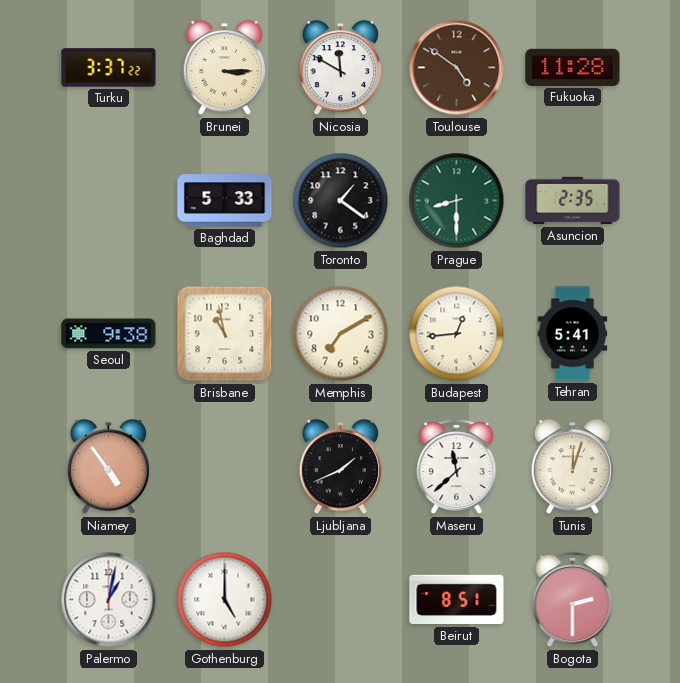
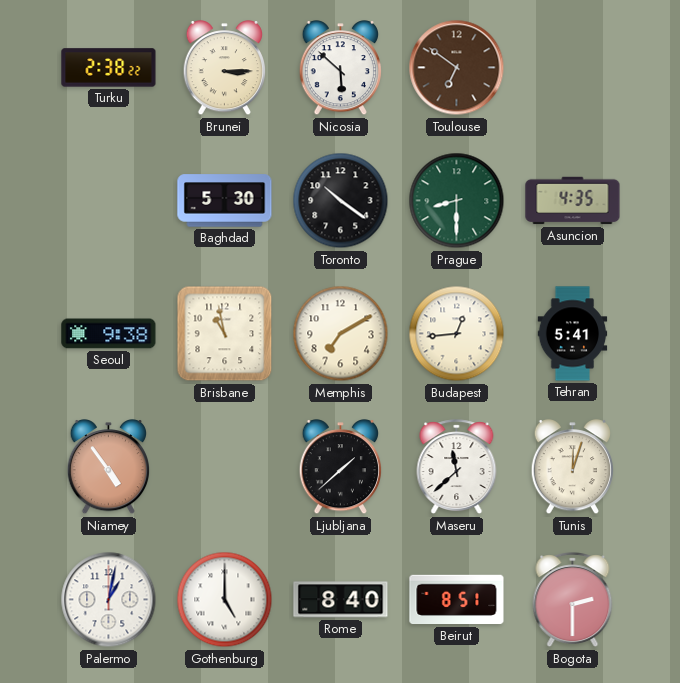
Turku: 3:37 -> 2:38
Nicosia: 11:50 -> 5:52
Toulouse: 4:51 -> 6:51
Fukuoka: 11:28 -> none
Baghdad: 5:33 -> 5:30
Toronto: 1:21 -> 10:21
Asuncion: 2:35 -> 4:35
Ljubljana: 1:41 -> 1:38
Rome: none -> 8:40
